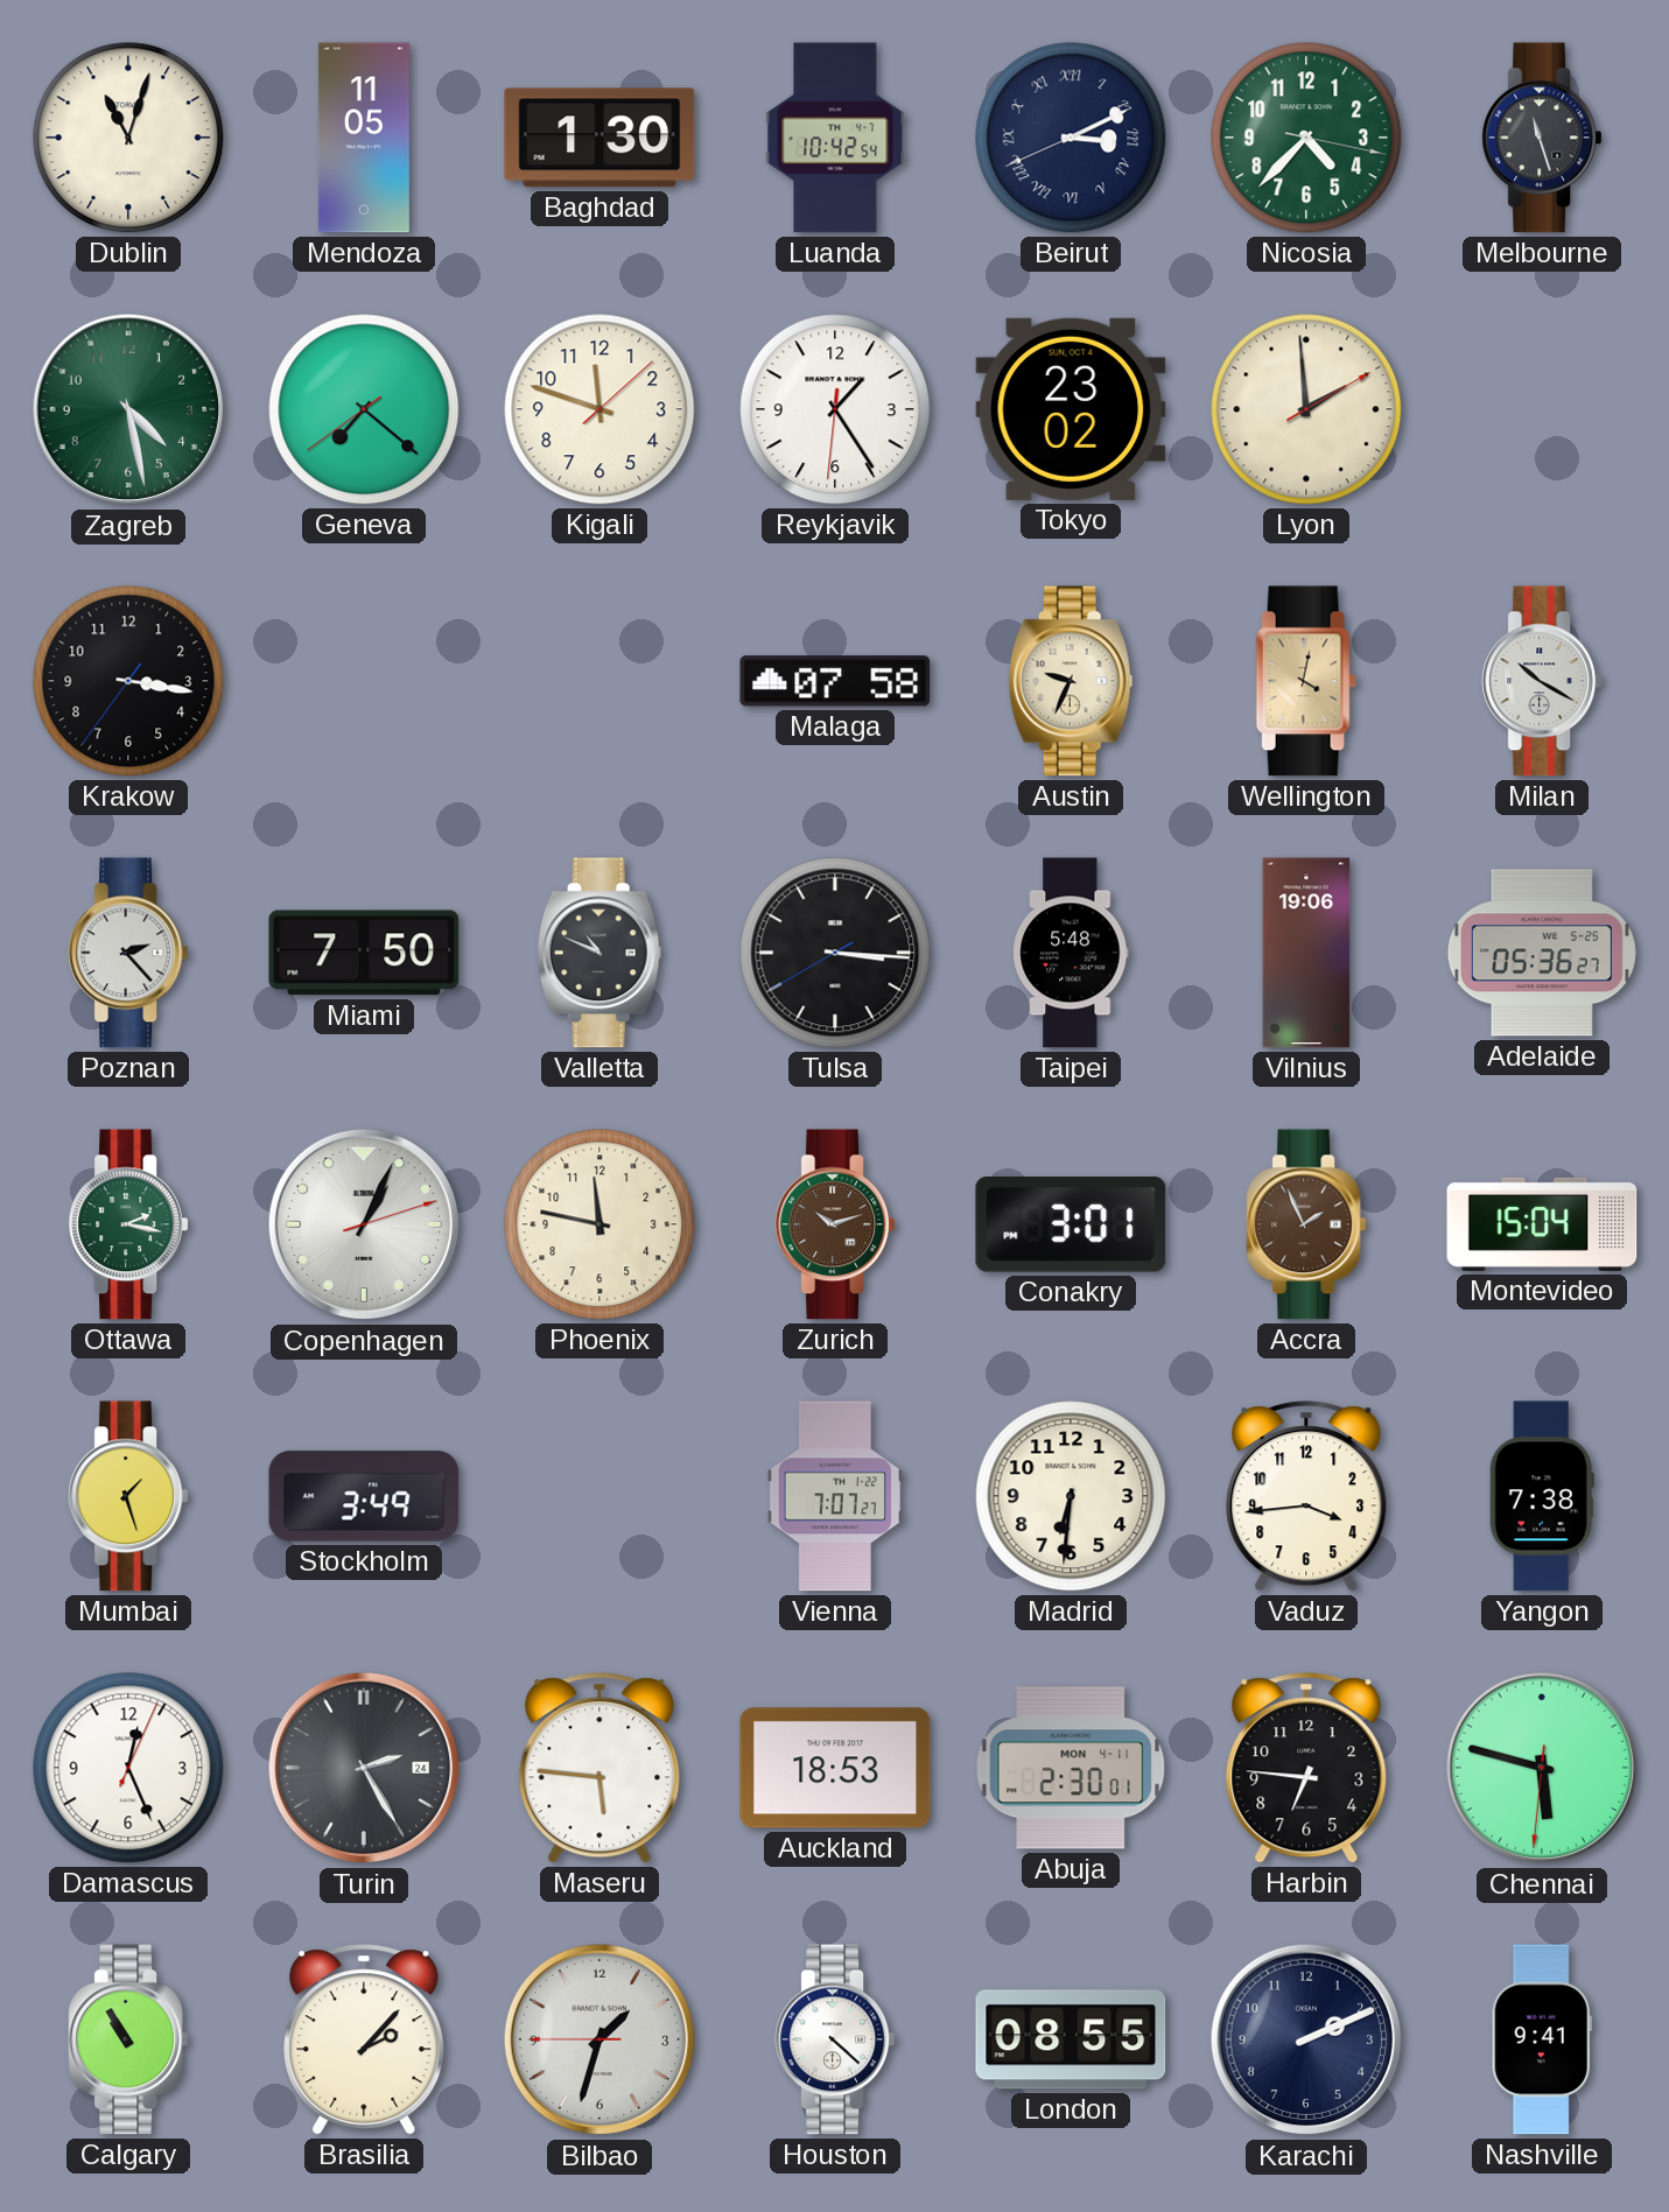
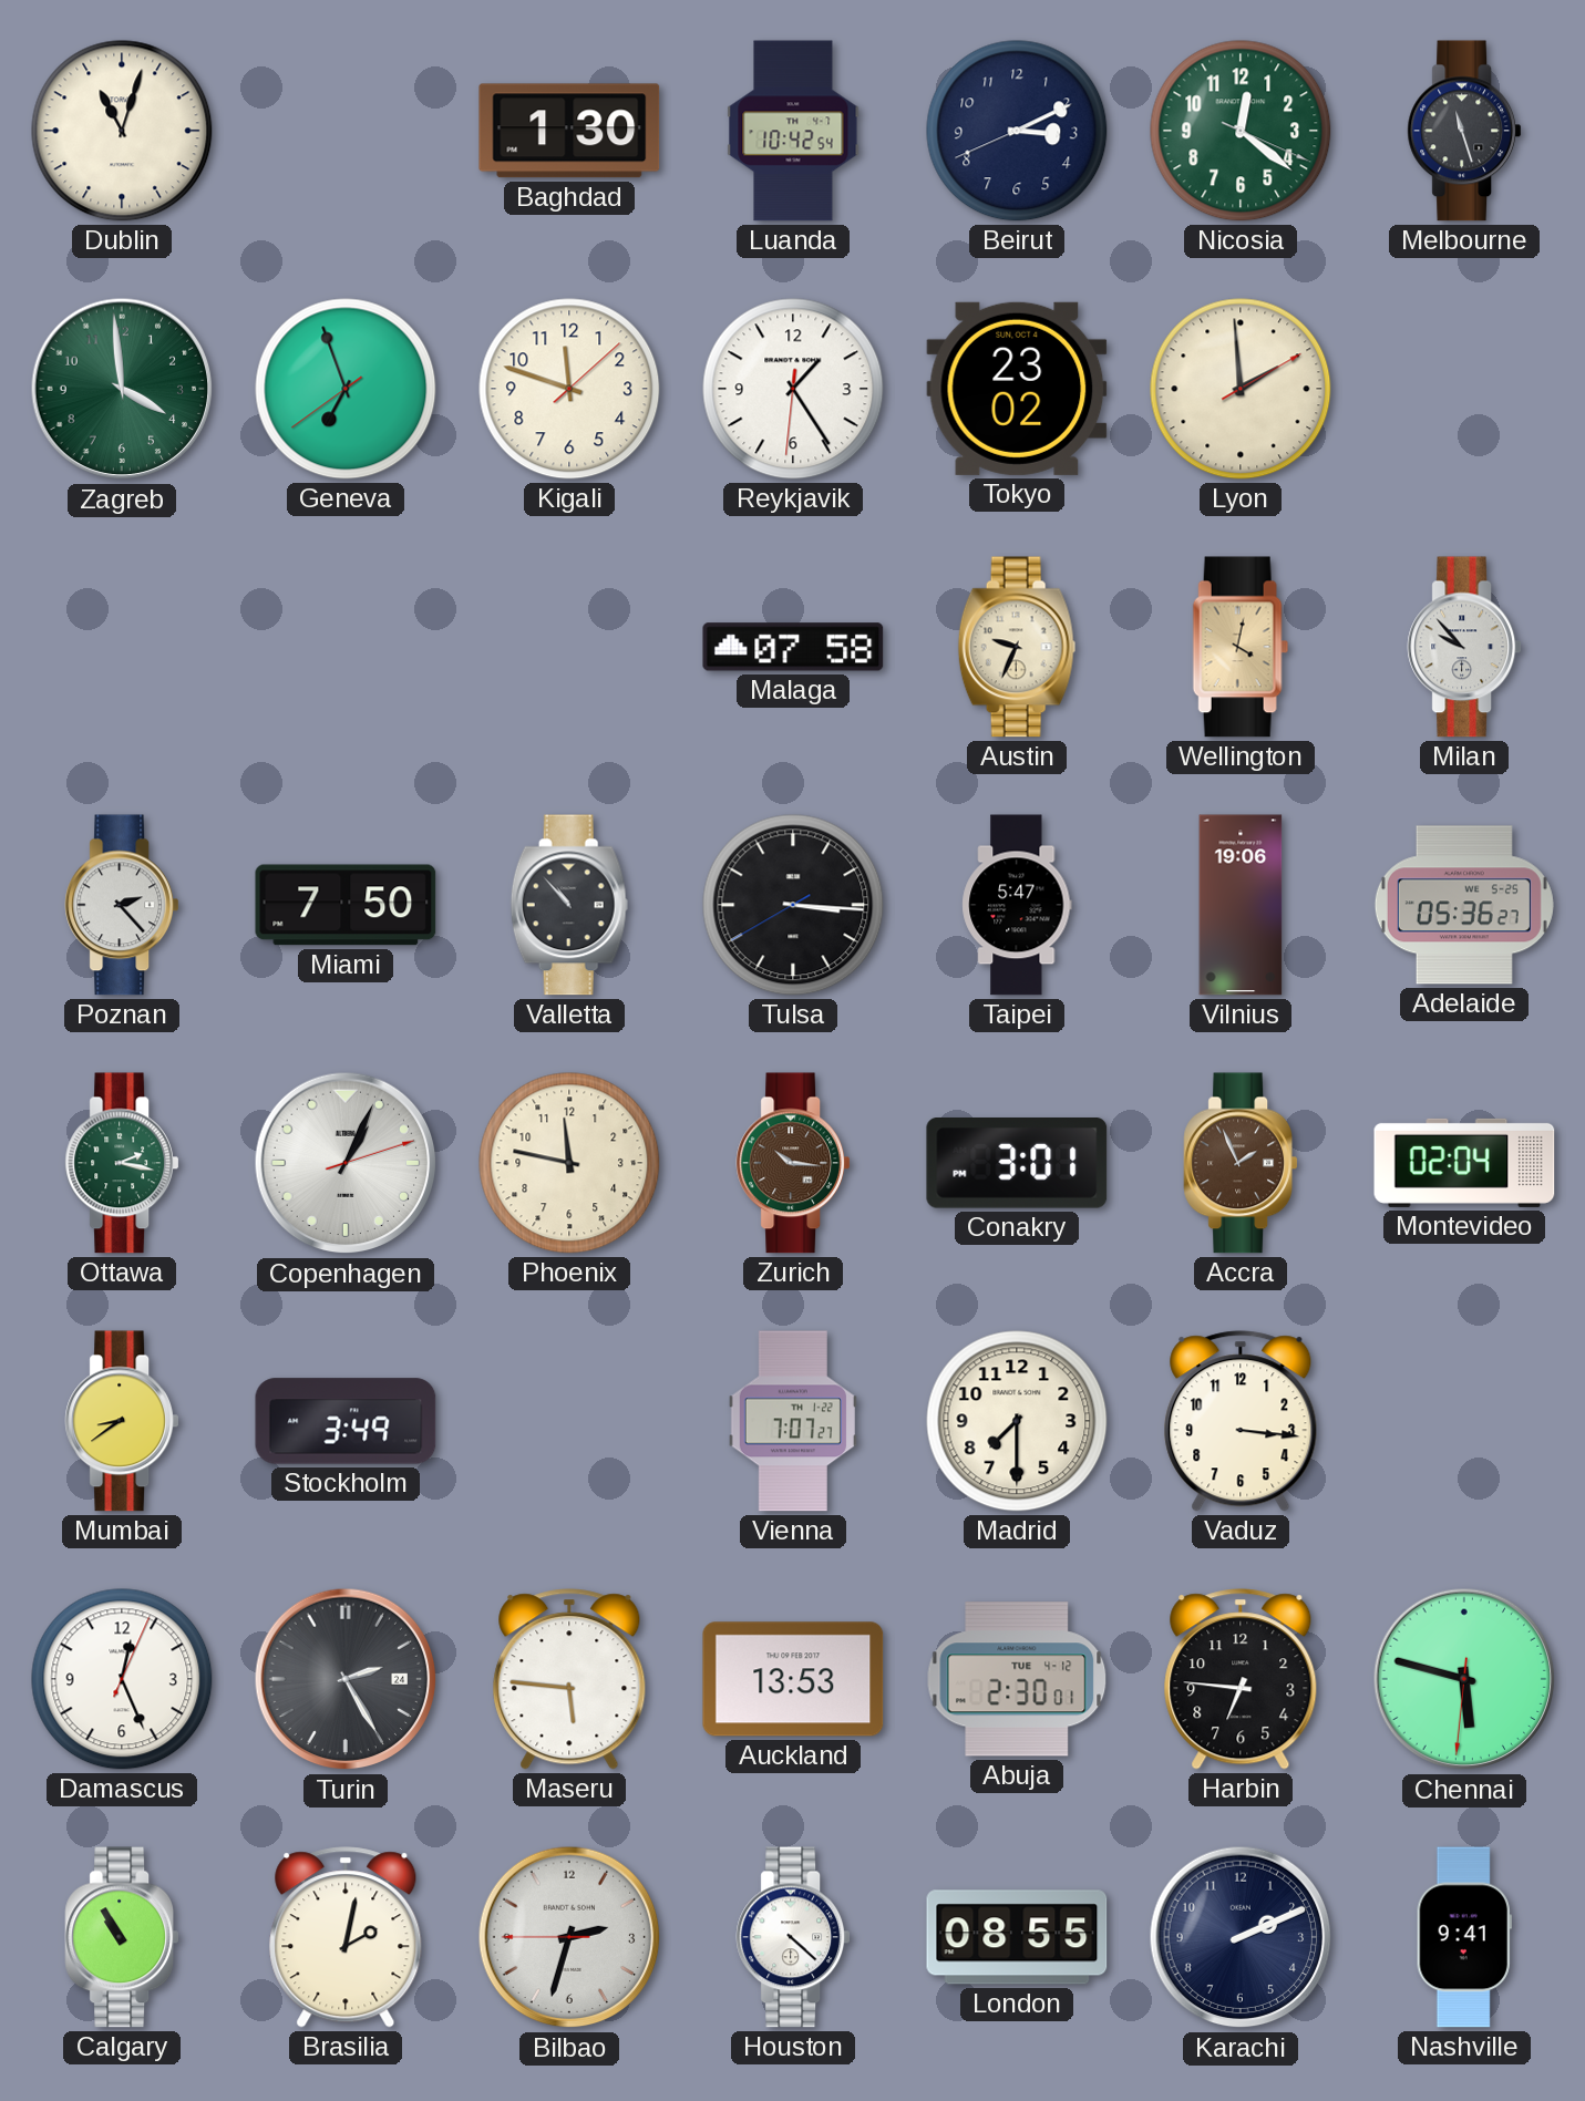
Mendoza: 11:05 -> none
Beirut numerals: Roman -> Arabic
Nicosia: 4:37 -> 12:21
Zagreb: 4:28 -> 3:59
Geneva: 7:21 -> 6:56
Krakow: 3:16 -> none
Milan: 10:20 -> 9:53
Valletta: 10:49 -> 10:53
Taipei: 5:48 -> 5:47
Zurich: 10:12 -> 10:16
Montevideo: 15:04 -> 02:04
Mumbai: 1:27 -> 8:39
Madrid: 6:31 -> 7:30
Vaduz: 3:44 -> 3:16
Yangon: 7:38 -> none
Auckland: 18:53 -> 13:53
Abuja date: MON 4-11 -> TUE 4-12
Brasilia: 2:07 -> 2:02
Bilbao: 1:32 -> 2:32
